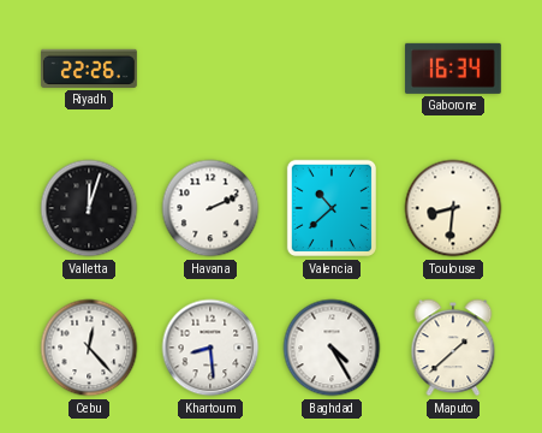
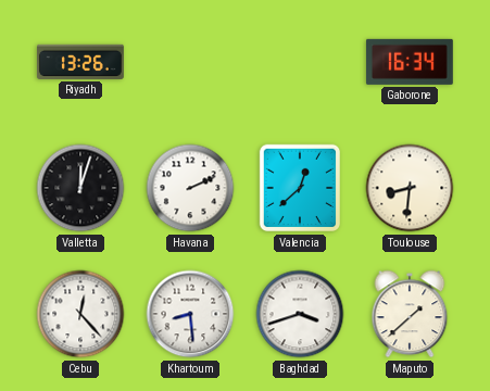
Riyadh: 22:26 -> 13:26
Valencia: 10:38 -> 12:38
Baghdad: 4:25 -> 3:42
